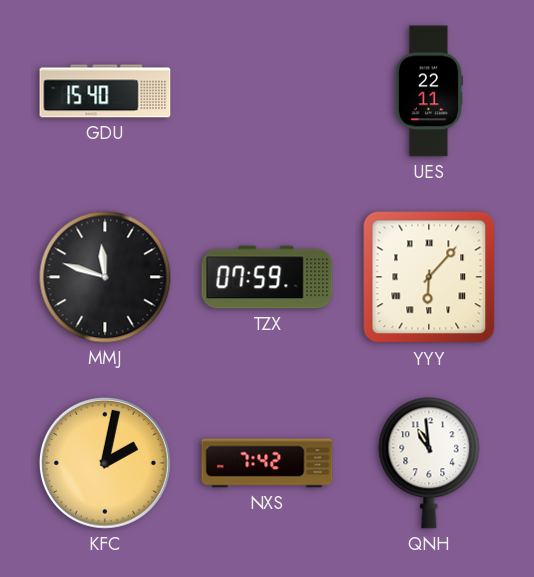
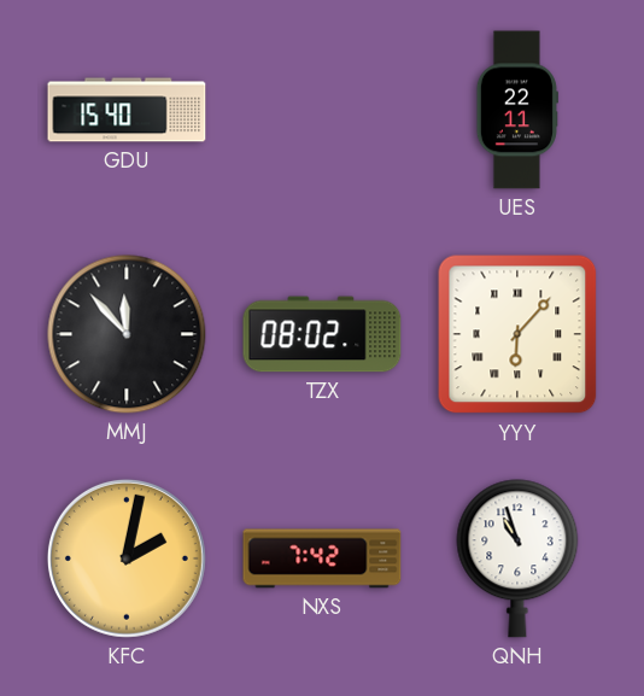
MMJ: 11:48 -> 11:53
TZX: 07:59 -> 08:02
QNH: 10:59 -> 10:57
